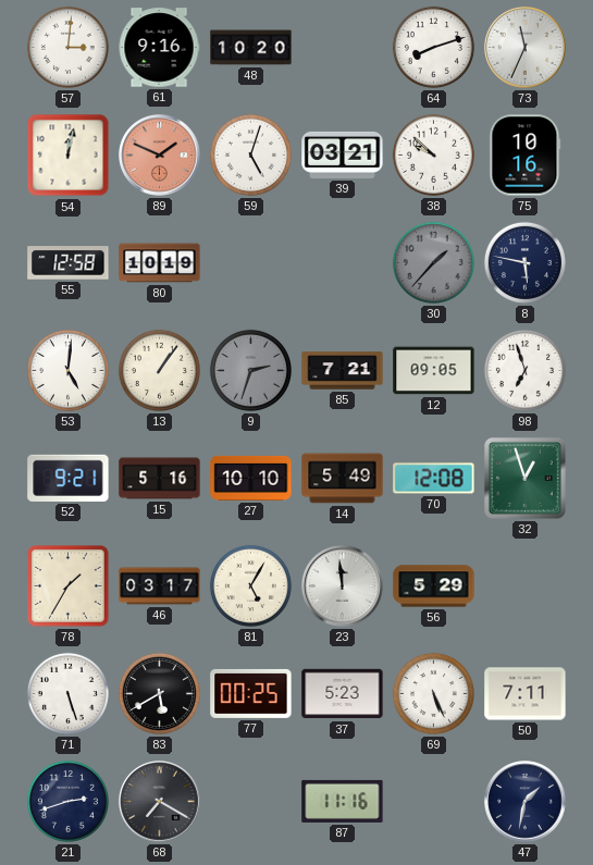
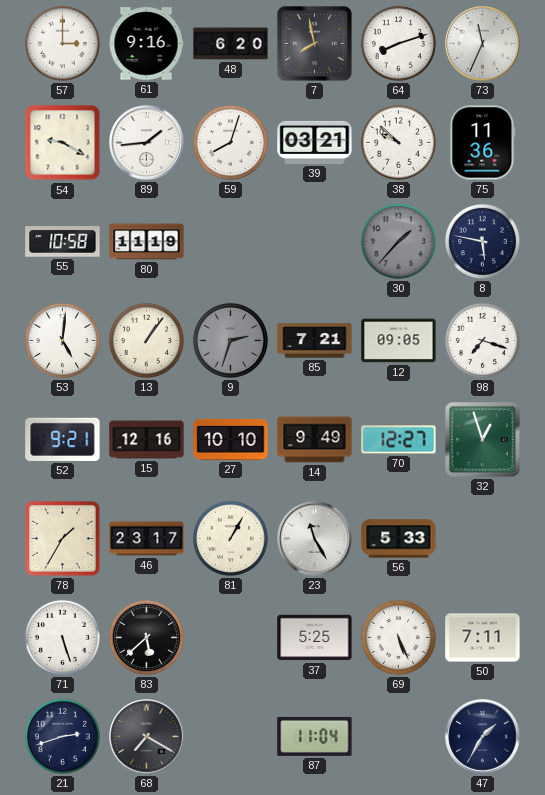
57: 3:01 -> 3:00
48: 10:20 -> 6:20
7: none -> 7:58
54: 12:02 -> 9:20
89: 1:49 -> 1:44
89 dial: salmon -> white
59: 5:03 -> 8:03
75: 10:16 -> 11:36
55: 12:58 -> 10:58
80: 10:19 -> 11:19
98: 6:57 -> 7:18
15: 5:16 -> 12:16
14: 5:49 -> 9:49
70: 12:08 -> 12:27
46: 03:17 -> 23:17
81: 5:05 -> 1:05
23: 11:59 -> 11:25
56: 5:29 -> 5:33
83: 5:40 -> 5:38
77: 00:25 -> none
37: 5:23 -> 5:25
87: 11:16 -> 11:04
47: 1:32 -> 1:35
